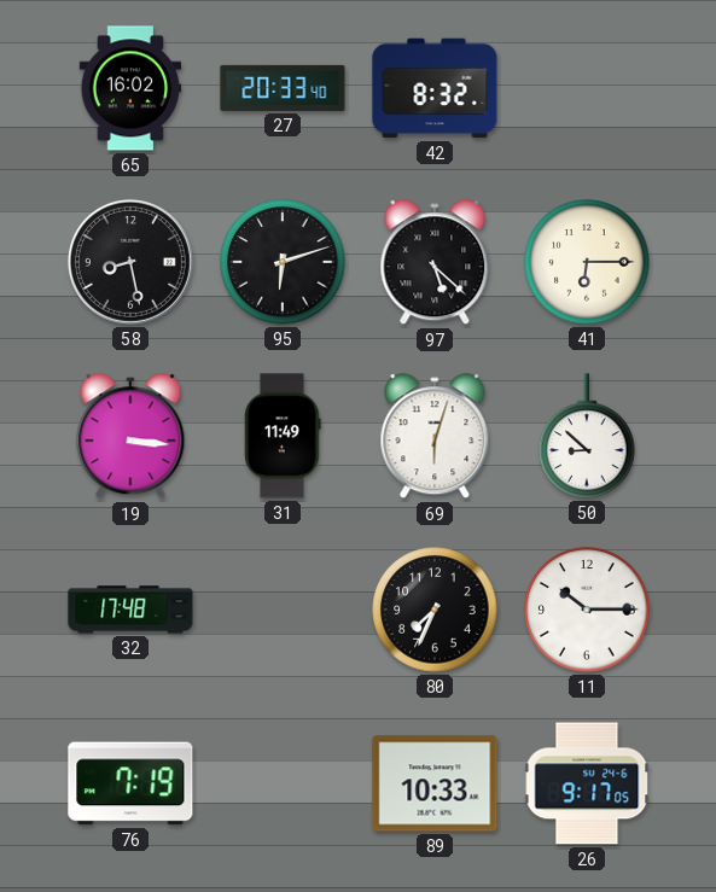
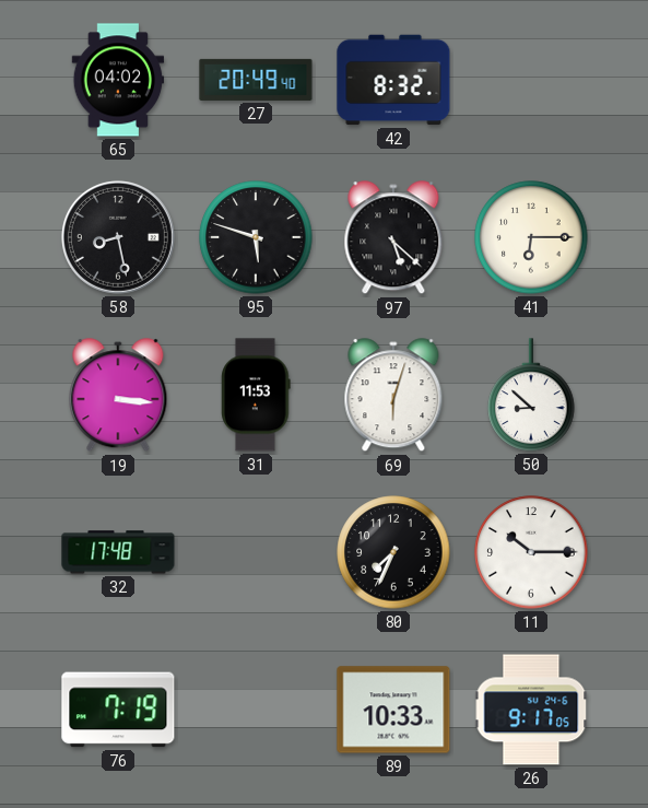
65: 16:02 -> 04:02
27: 20:33 -> 20:49
95: 6:12 -> 5:48
31: 11:49 -> 11:53
